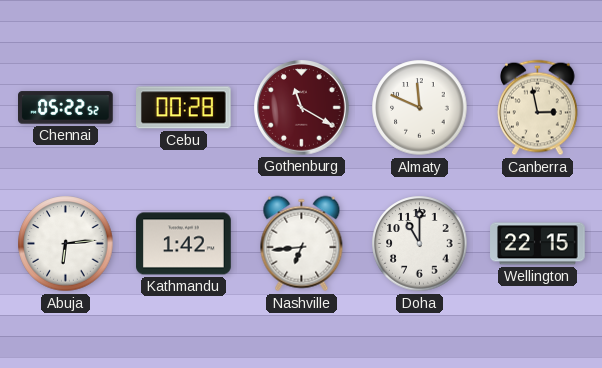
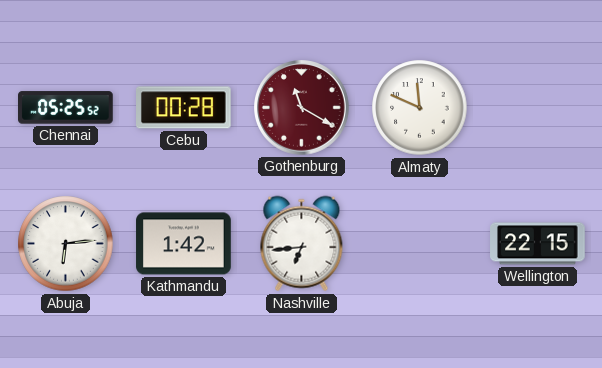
Chennai: 05:22 -> 05:25
Canberra: 2:58 -> none
Doha: 11:00 -> none
